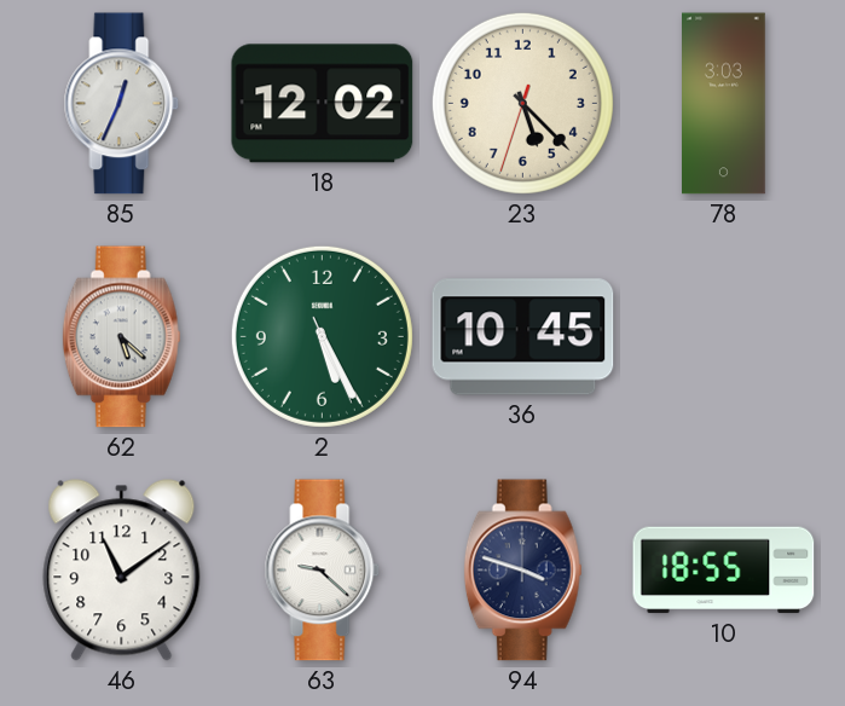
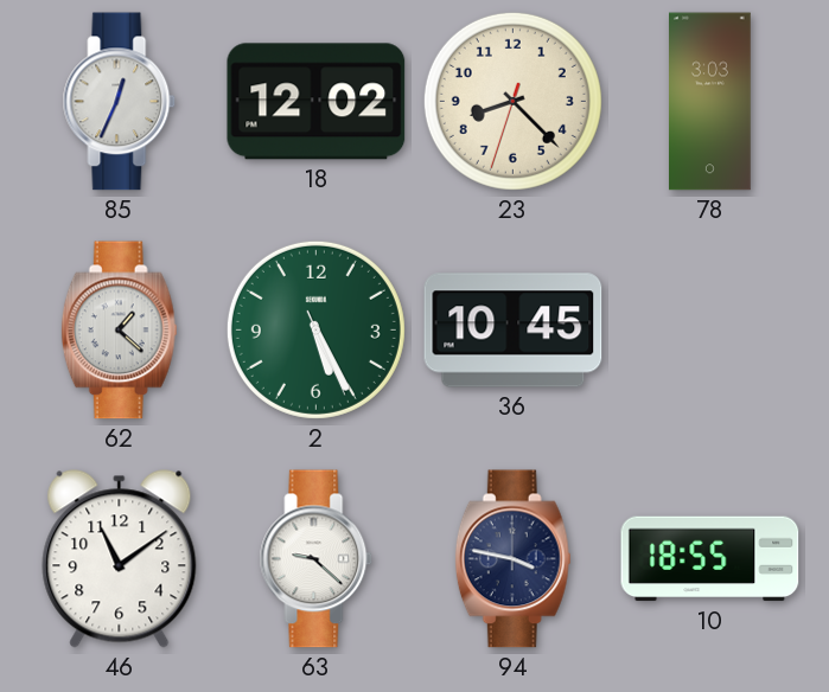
23: 5:22 -> 8:22
62: 5:22 -> 1:22
94: 3:48 -> 3:47
